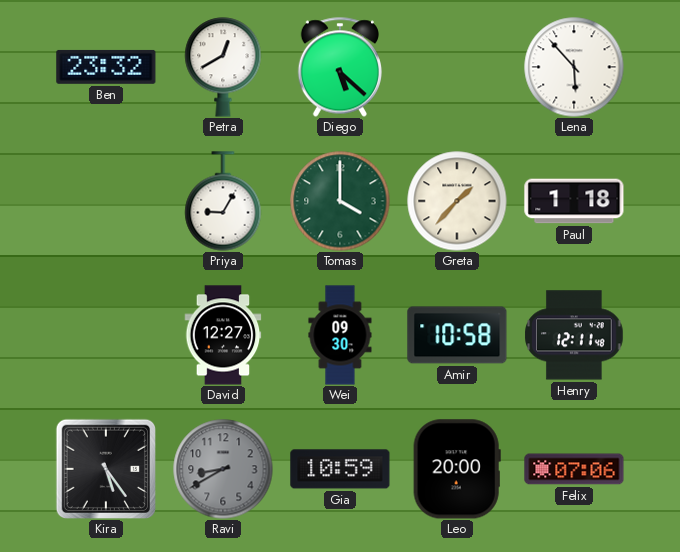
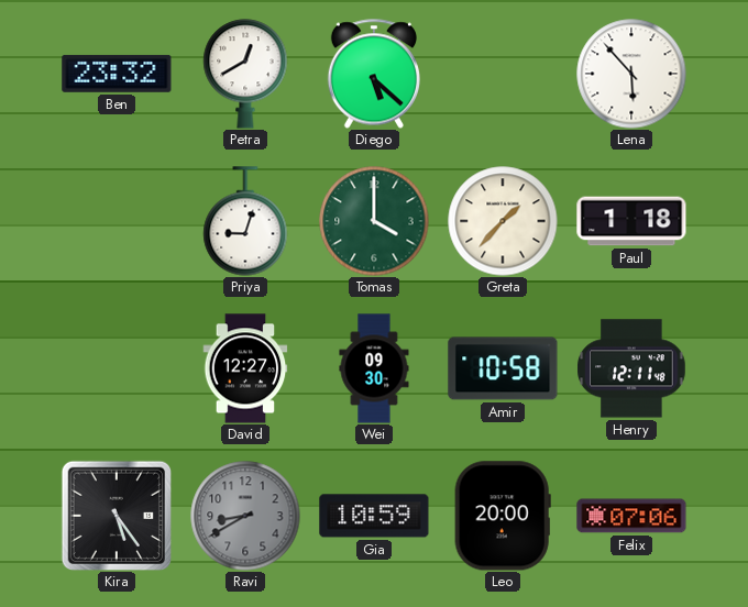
Priya: 9:05 -> 9:03
